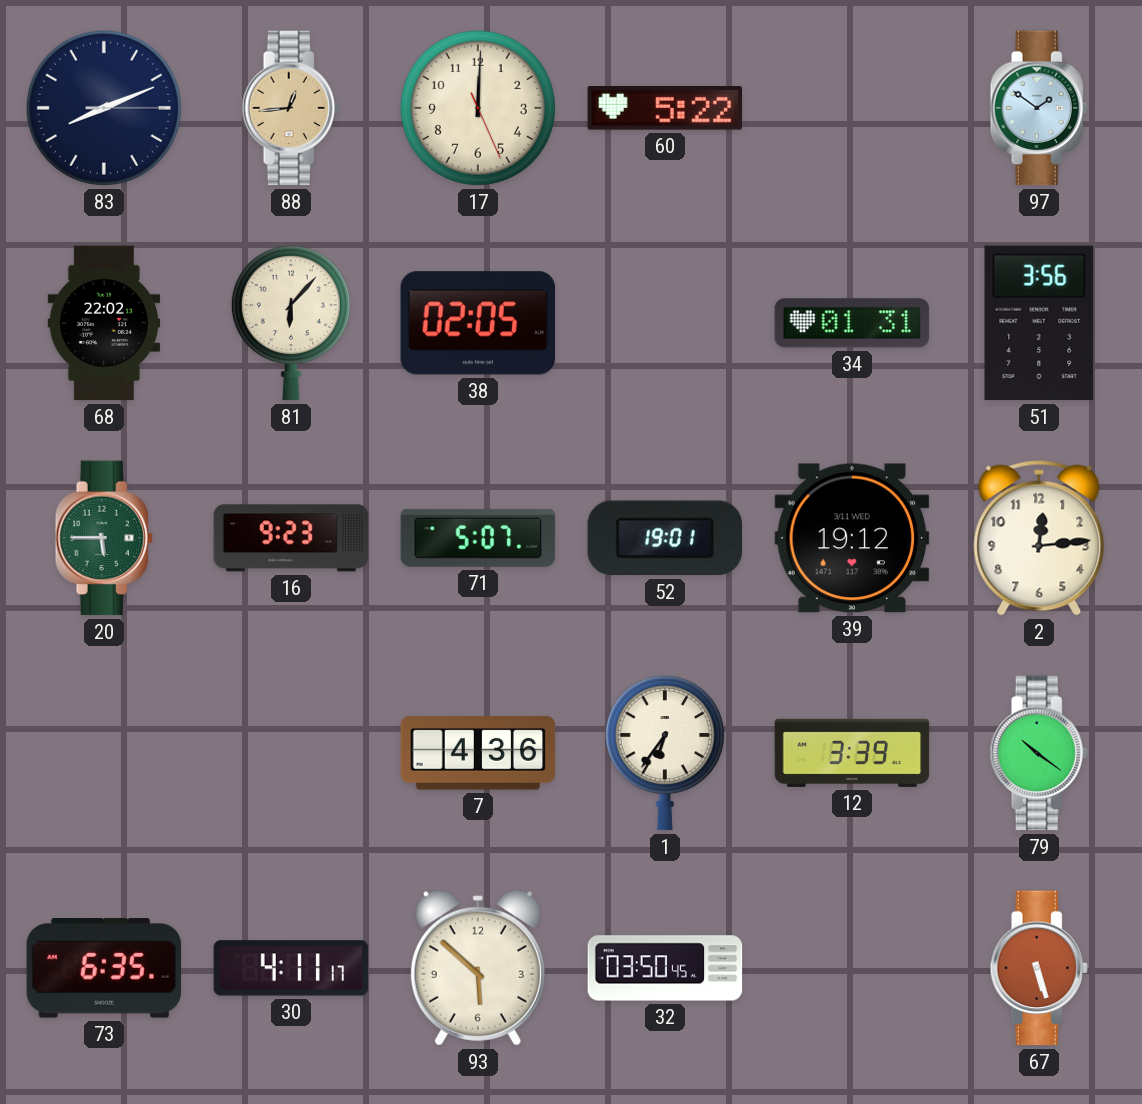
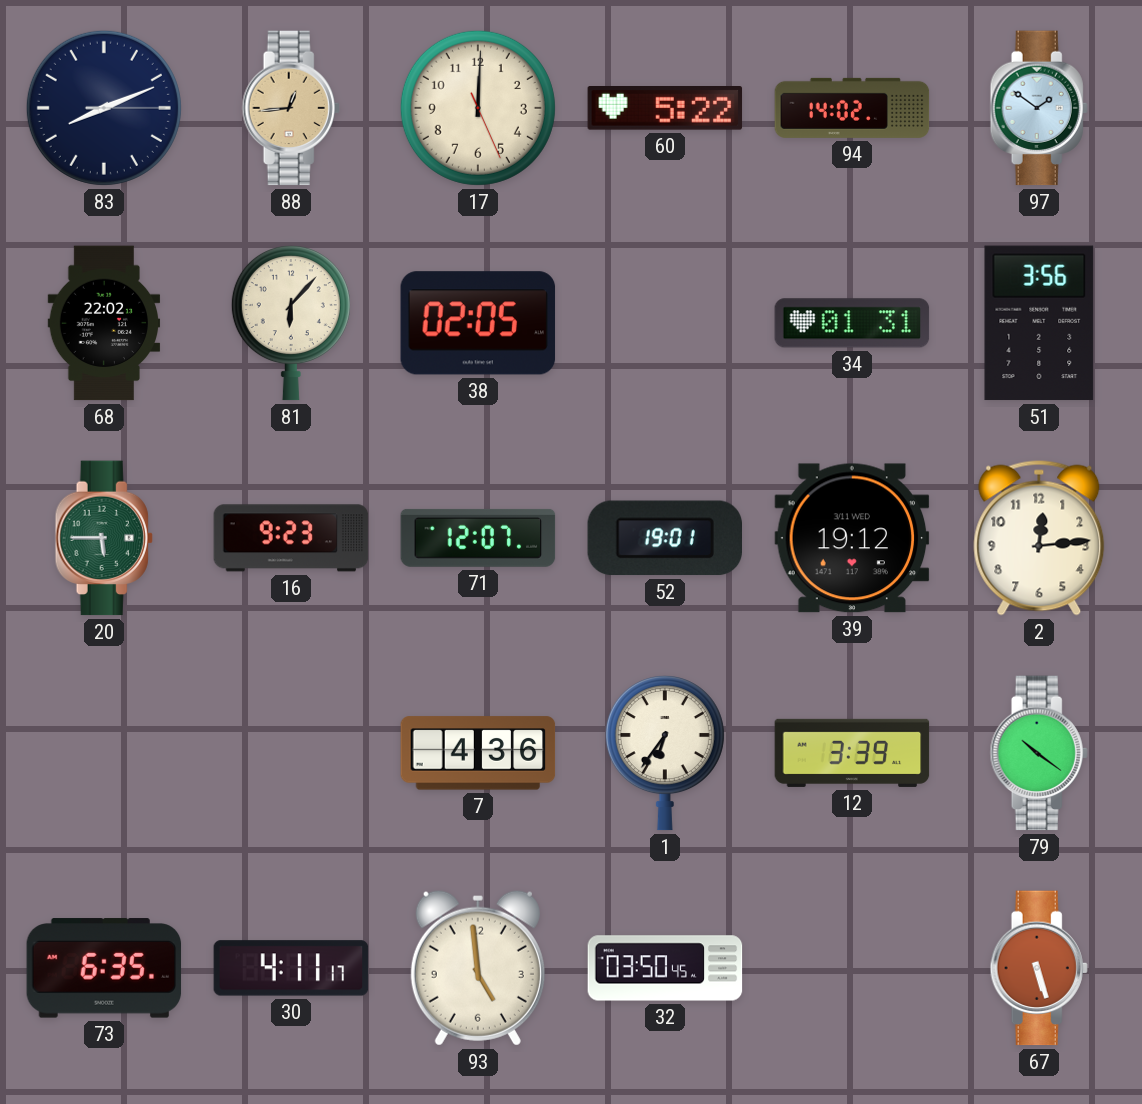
94: none -> 14:02
71: 5:07 -> 12:07
93: 5:52 -> 4:59
